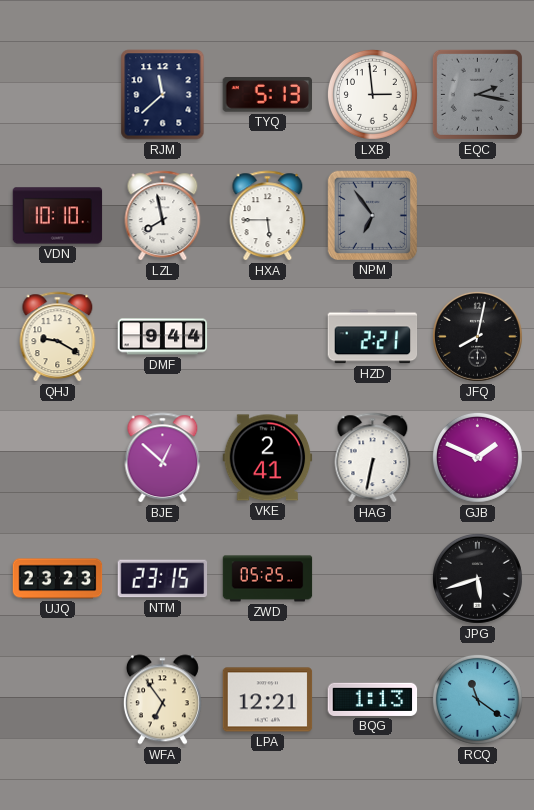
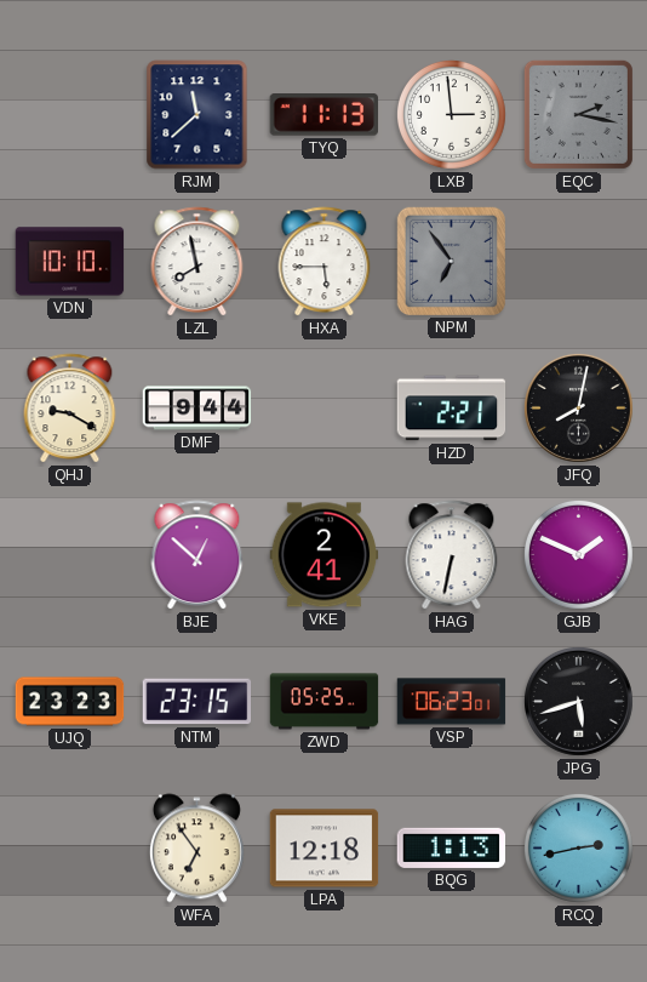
TYQ: 5:13 -> 11:13
VSP: none -> 06:23
LPA: 12:21 -> 12:18
RCQ: 11:21 -> 2:43
